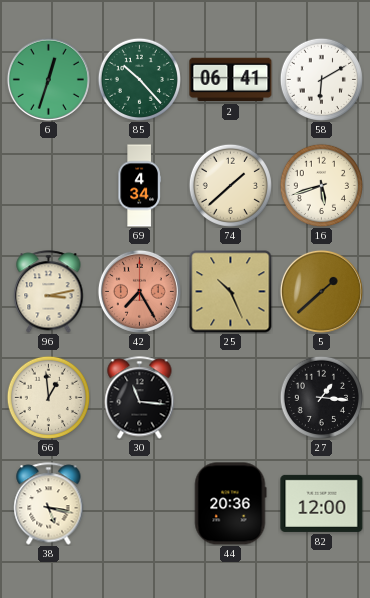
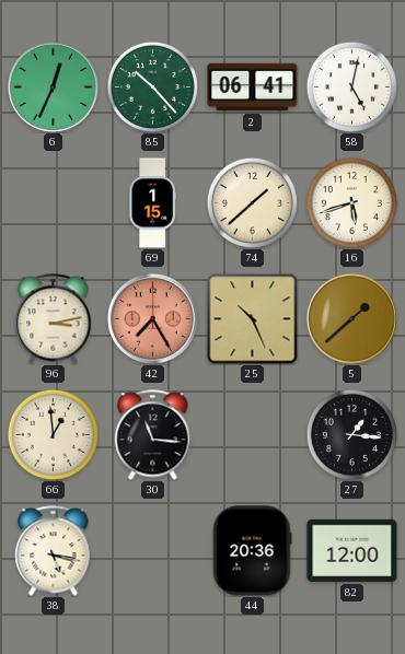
6: 12:33 -> 12:34
58: 6:10 -> 5:02
69: 4:34 -> 1:15
